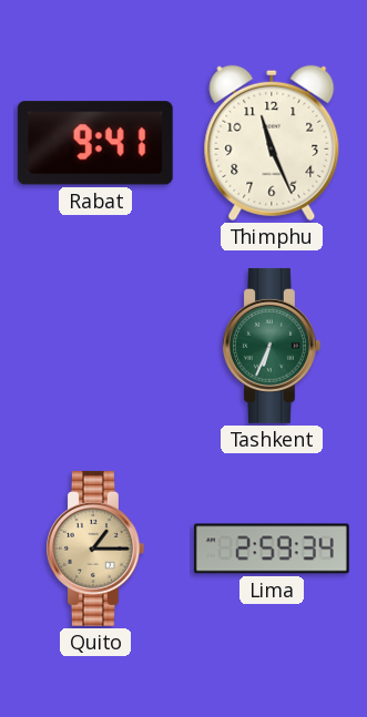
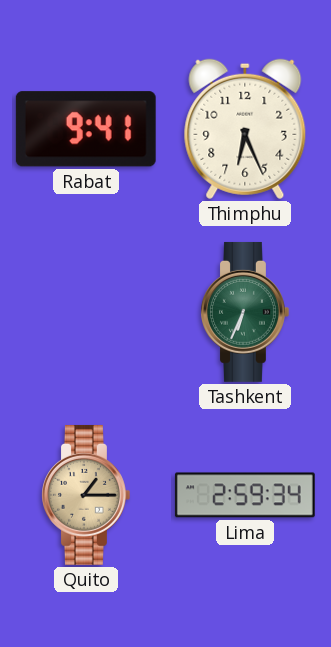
Thimphu: 11:26 -> 6:26
